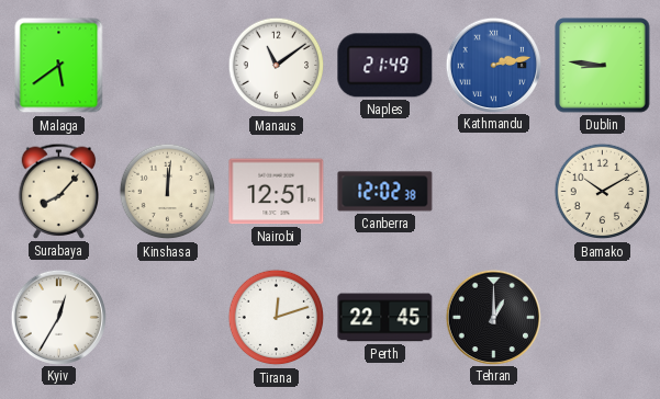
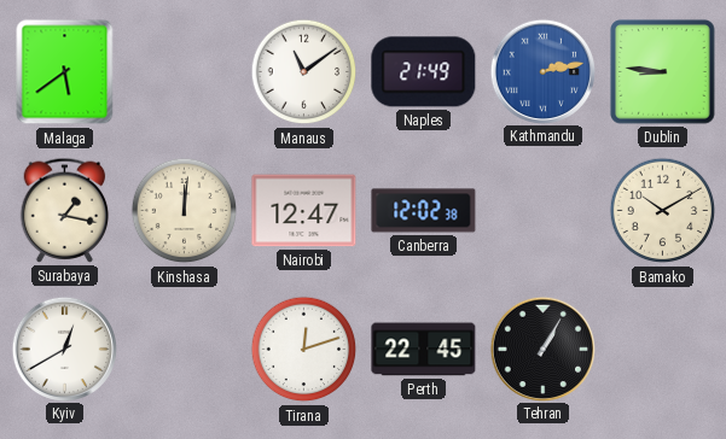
Surabaya: 8:07 -> 1:17
Nairobi: 12:51 -> 12:47
Kyiv: 12:35 -> 12:40
Tehran: 1:00 -> 1:05
